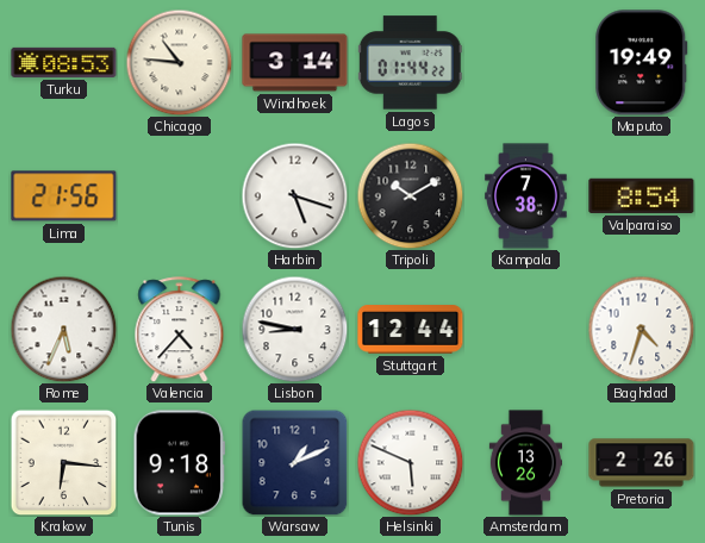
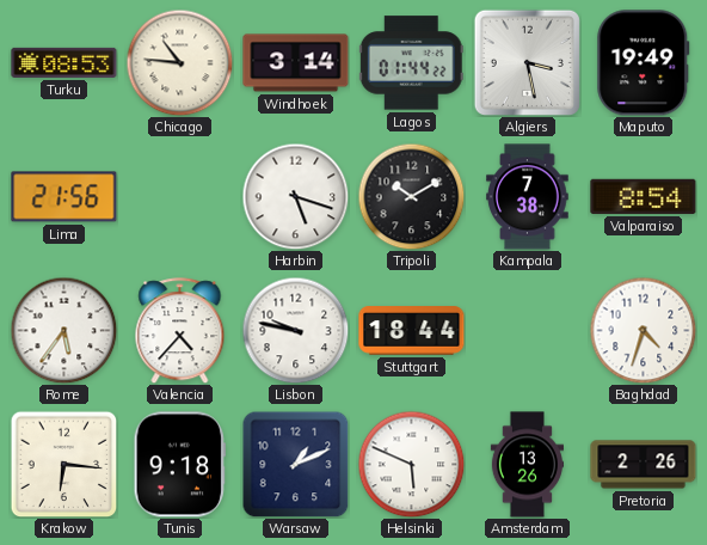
Algiers: none -> 3:28
Rome: 5:34 -> 5:36
Lisbon: 8:47 -> 9:47
Stuttgart: 12:44 -> 18:44
